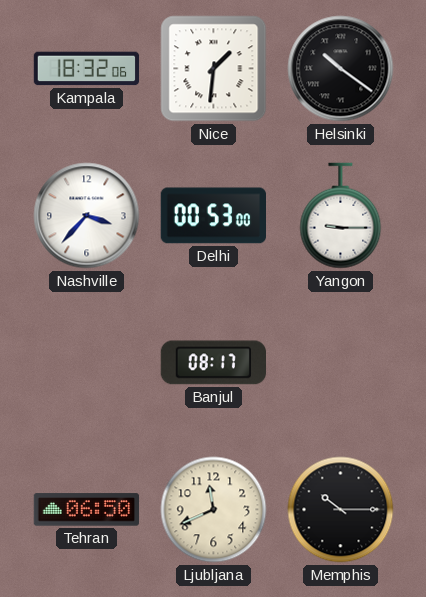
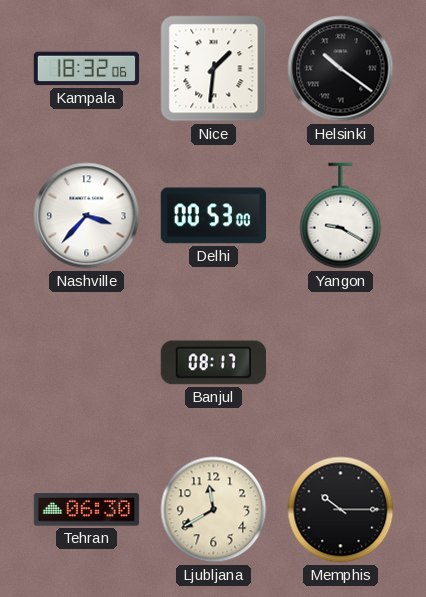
Yangon: 9:15 -> 9:20
Tehran: 06:50 -> 06:30
Ljubljana: 11:41 -> 11:40
